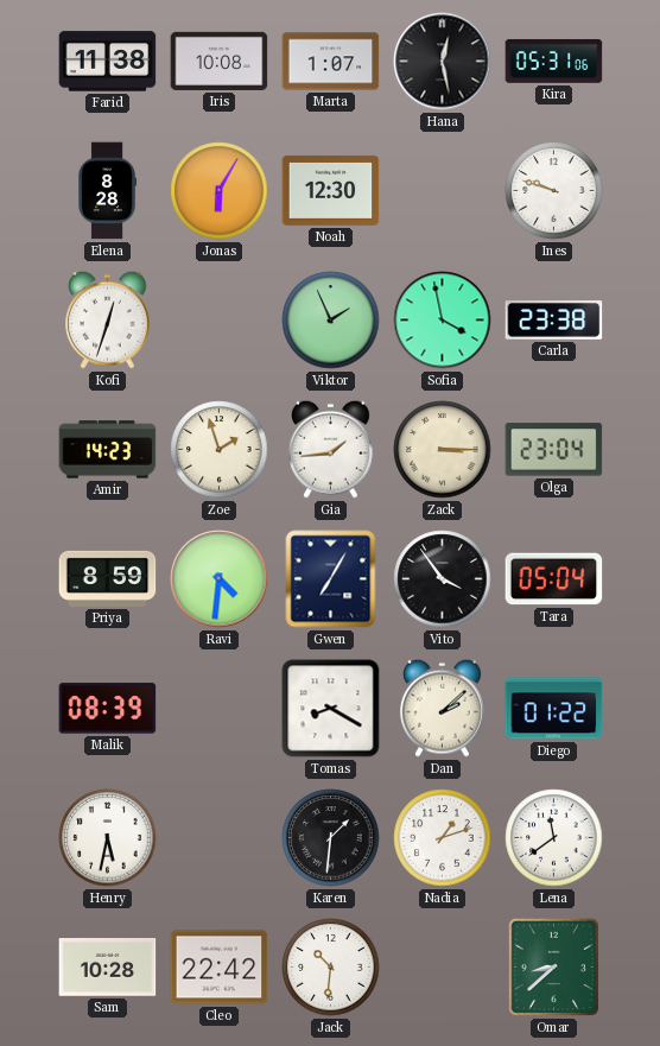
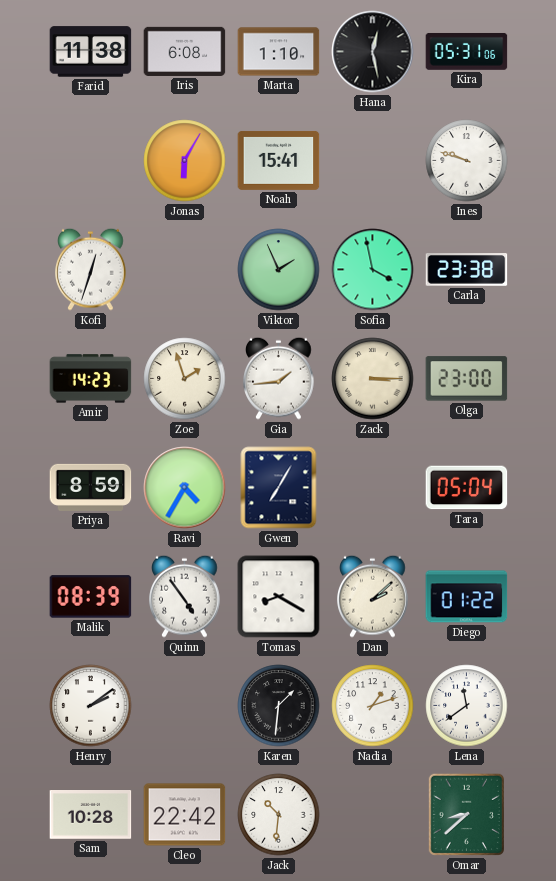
Iris: 10:08 -> 6:08
Marta: 1:07 -> 1:10
Elena: 8:28 -> none
Noah: 12:30 -> 15:41
Olga: 23:04 -> 23:00
Ravi: 4:31 -> 4:35
Vito: 3:54 -> none
Quinn: none -> 4:54
Henry: 5:32 -> 2:09
